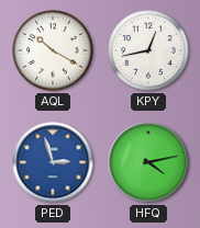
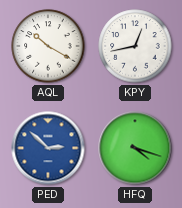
PED: 2:57 -> 2:52
HFQ: 4:13 -> 4:18
